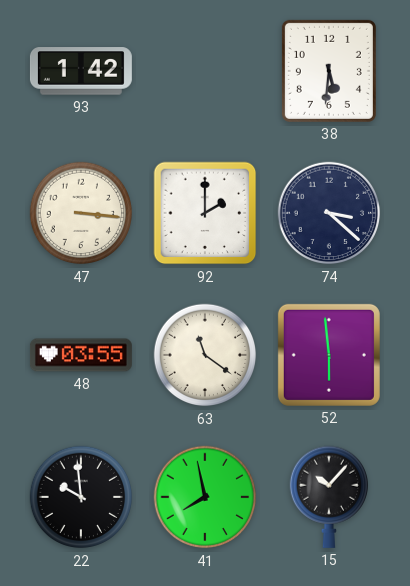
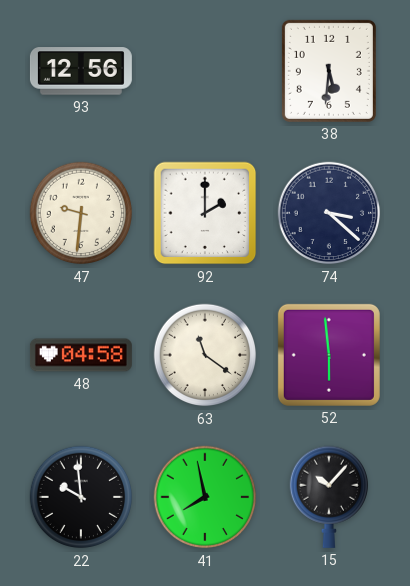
93: 1:42 -> 12:56
47: 3:16 -> 9:31
48: 03:55 -> 04:58
